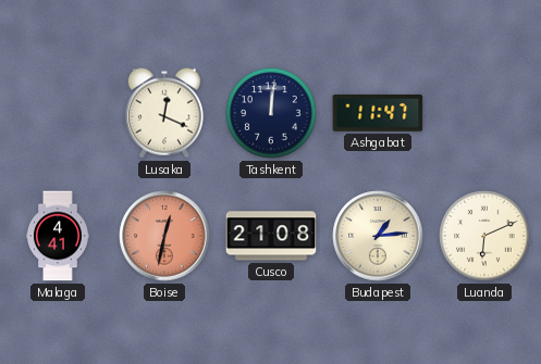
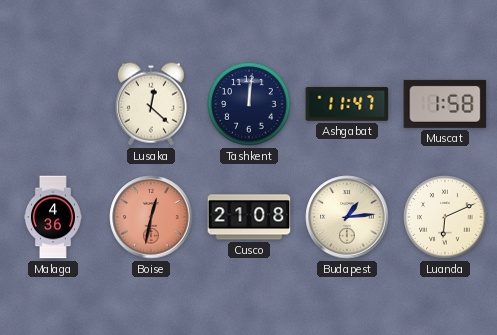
Lusaka: 12:19 -> 12:22
Muscat: none -> 1:58
Malaga: 4:41 -> 4:36
